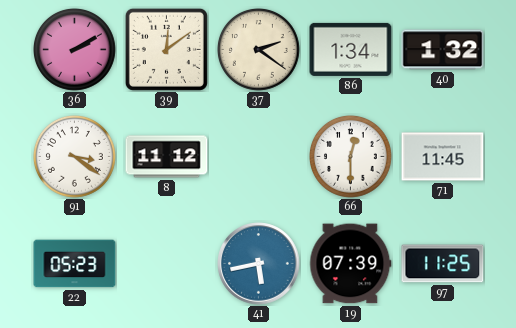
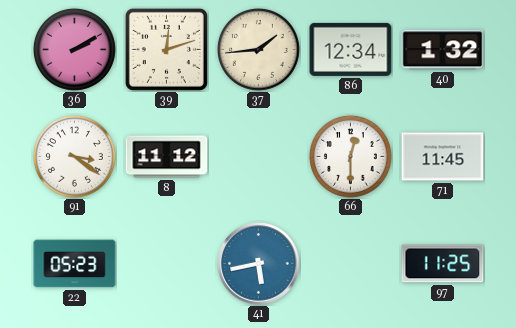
39: 12:09 -> 12:12
37: 2:21 -> 1:44
86: 1:34 -> 12:34
19: 07:39 -> none
